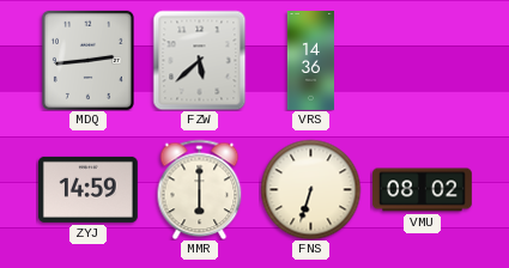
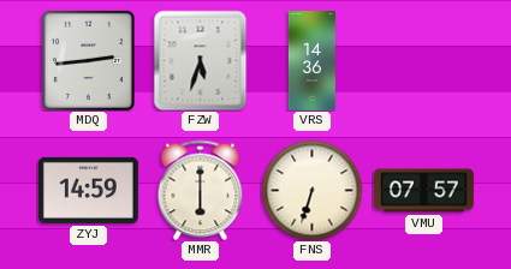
FZW: 5:38 -> 5:33
VMU: 08:02 -> 07:57
